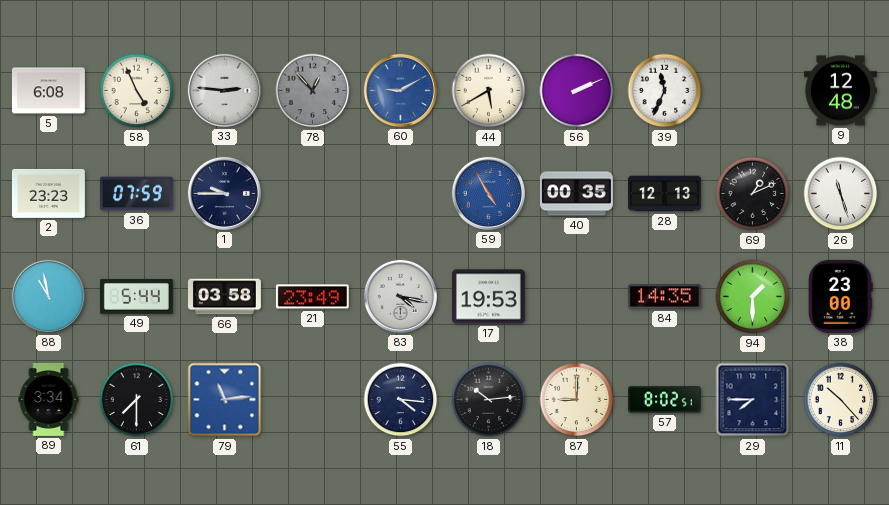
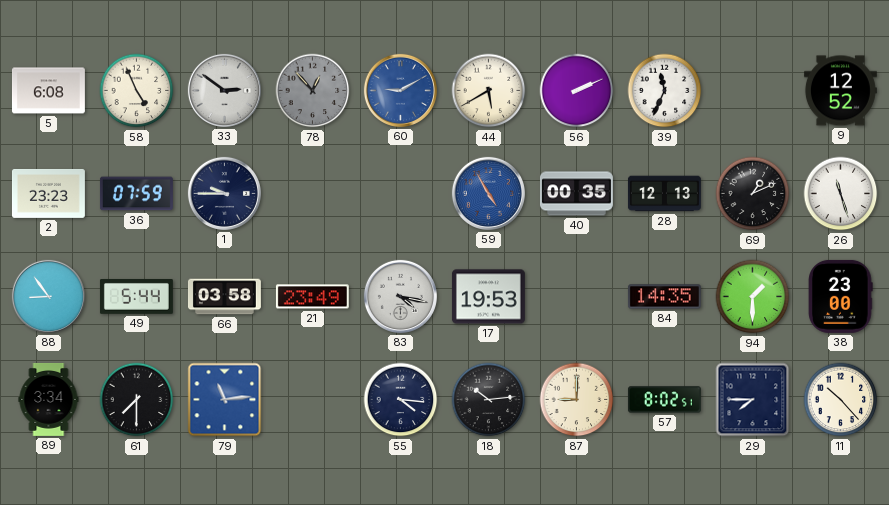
33: 2:46 -> 2:51
9: 12:48 -> 12:52
88: 10:58 -> 8:54
